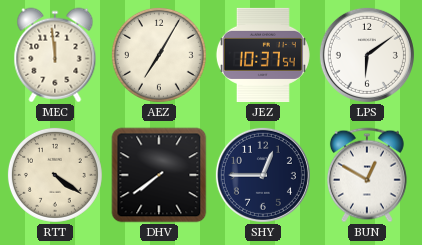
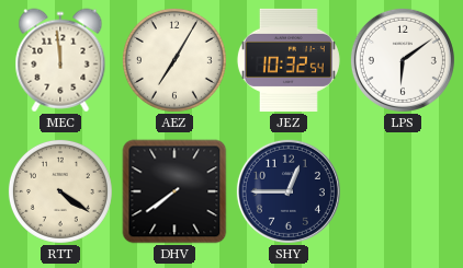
JEZ: 10:37 -> 10:32
BUN: 12:50 -> none
